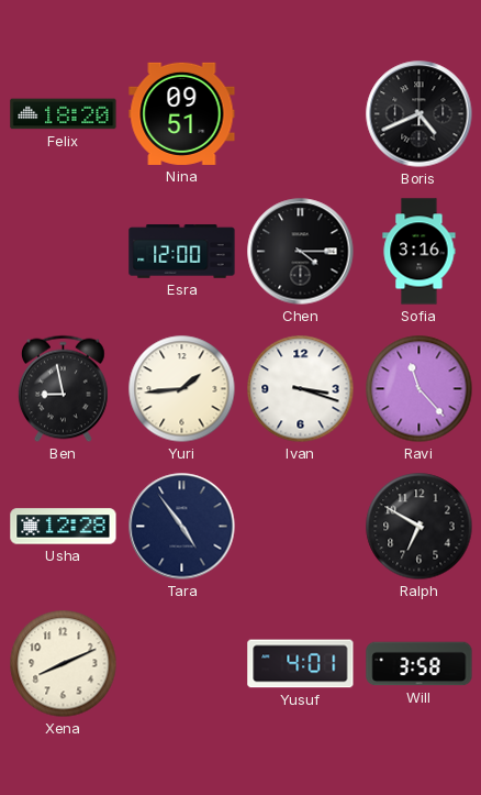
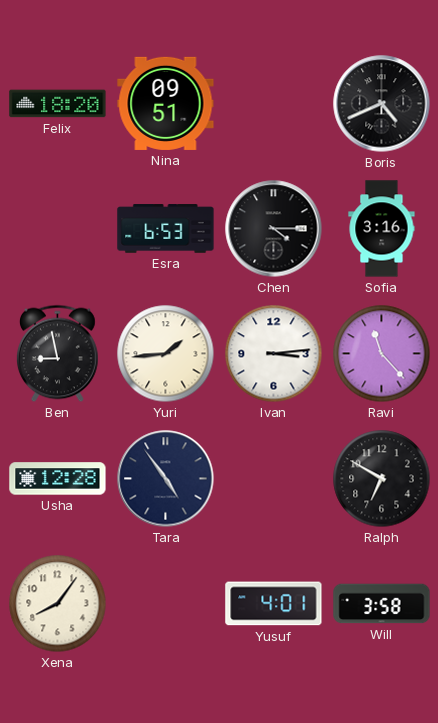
Esra: 12:00 -> 6:53
Ivan: 3:18 -> 3:14
Xena: 8:11 -> 8:06
